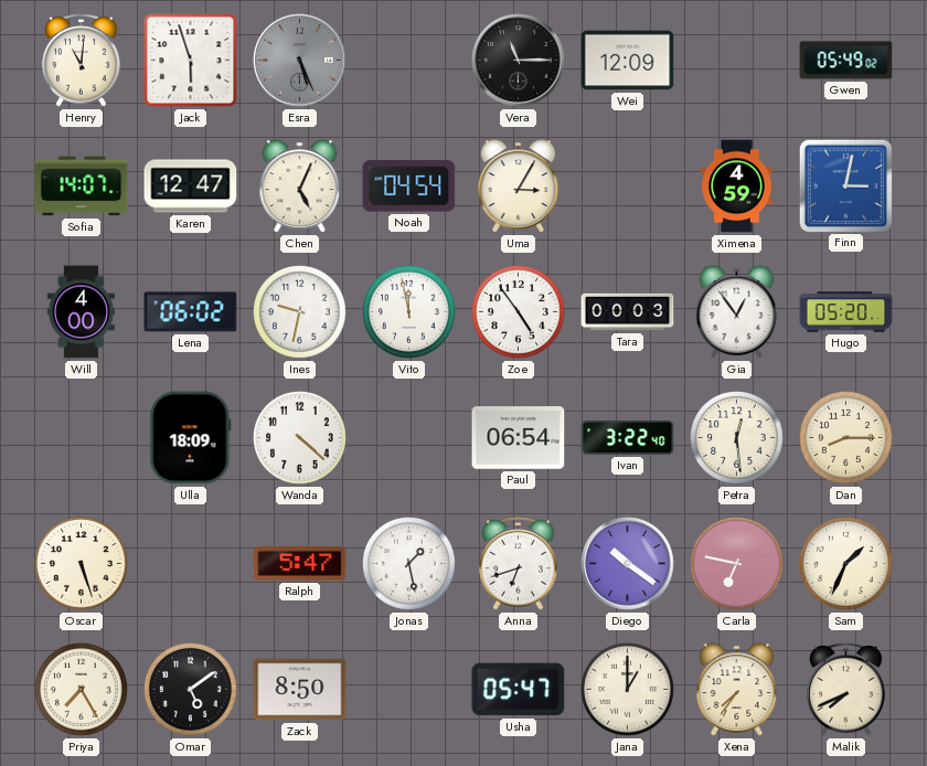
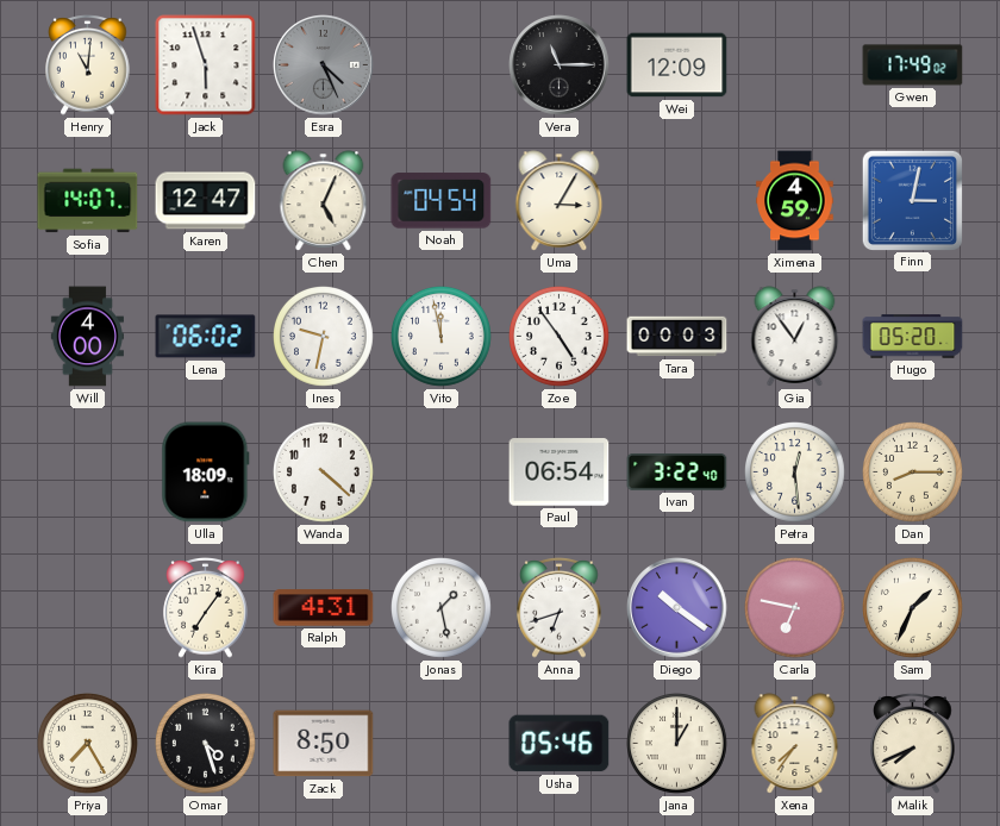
Esra: 5:26 -> 4:26
Gwen: 05:49 -> 17:49
Oscar: 5:27 -> none
Kira: none -> 7:06
Ralph: 5:47 -> 4:31
Omar: 5:09 -> 4:27
Usha: 05:47 -> 05:46
